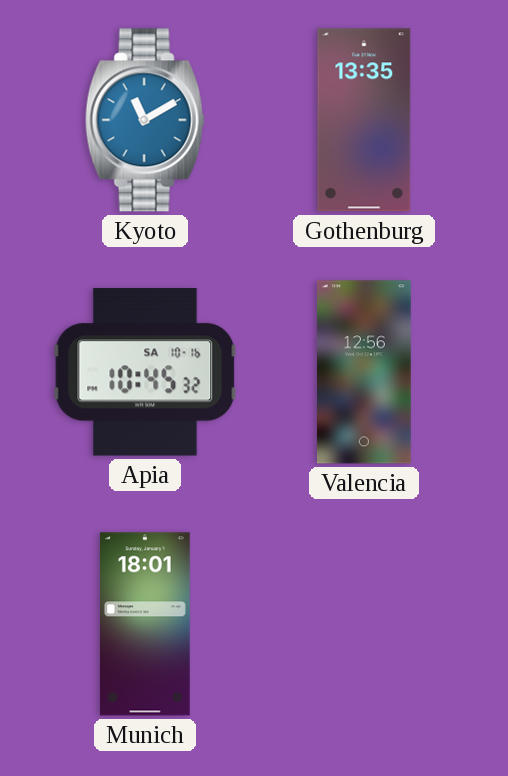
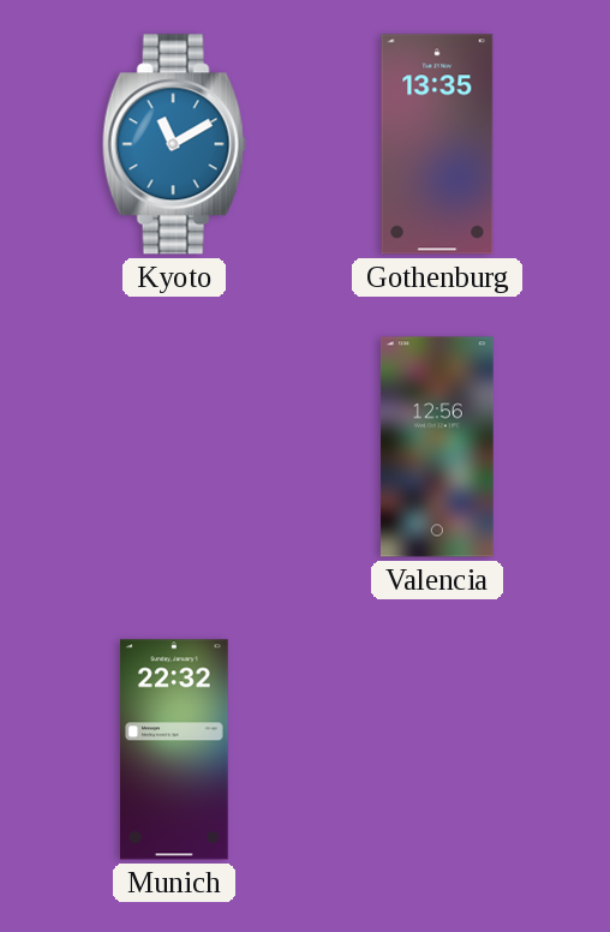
Apia: 10:45 -> none
Munich: 18:01 -> 22:32
